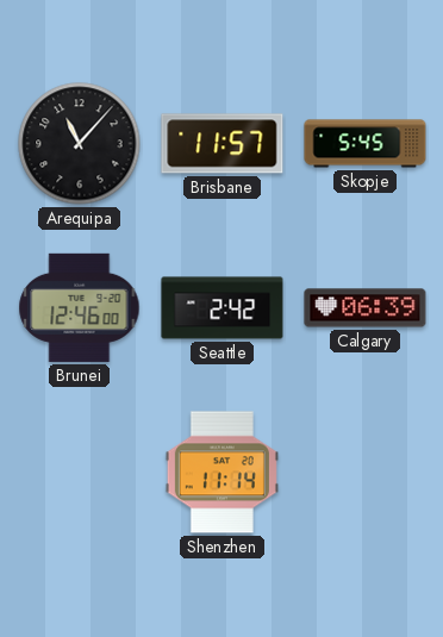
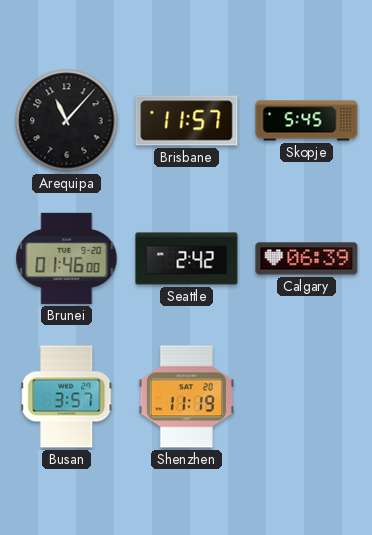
Brunei: 12:46 -> 01:46
Busan: none -> 3:57
Shenzhen: 11:14 -> 11:19
